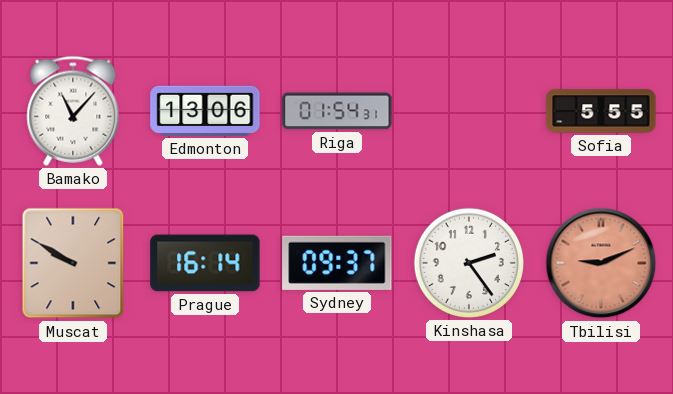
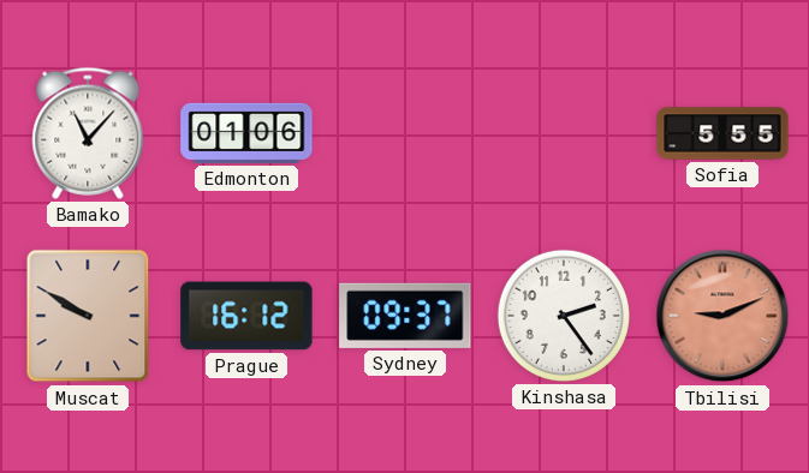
Edmonton: 13:06 -> 01:06
Riga: 01:54 -> none
Prague: 16:14 -> 16:12
